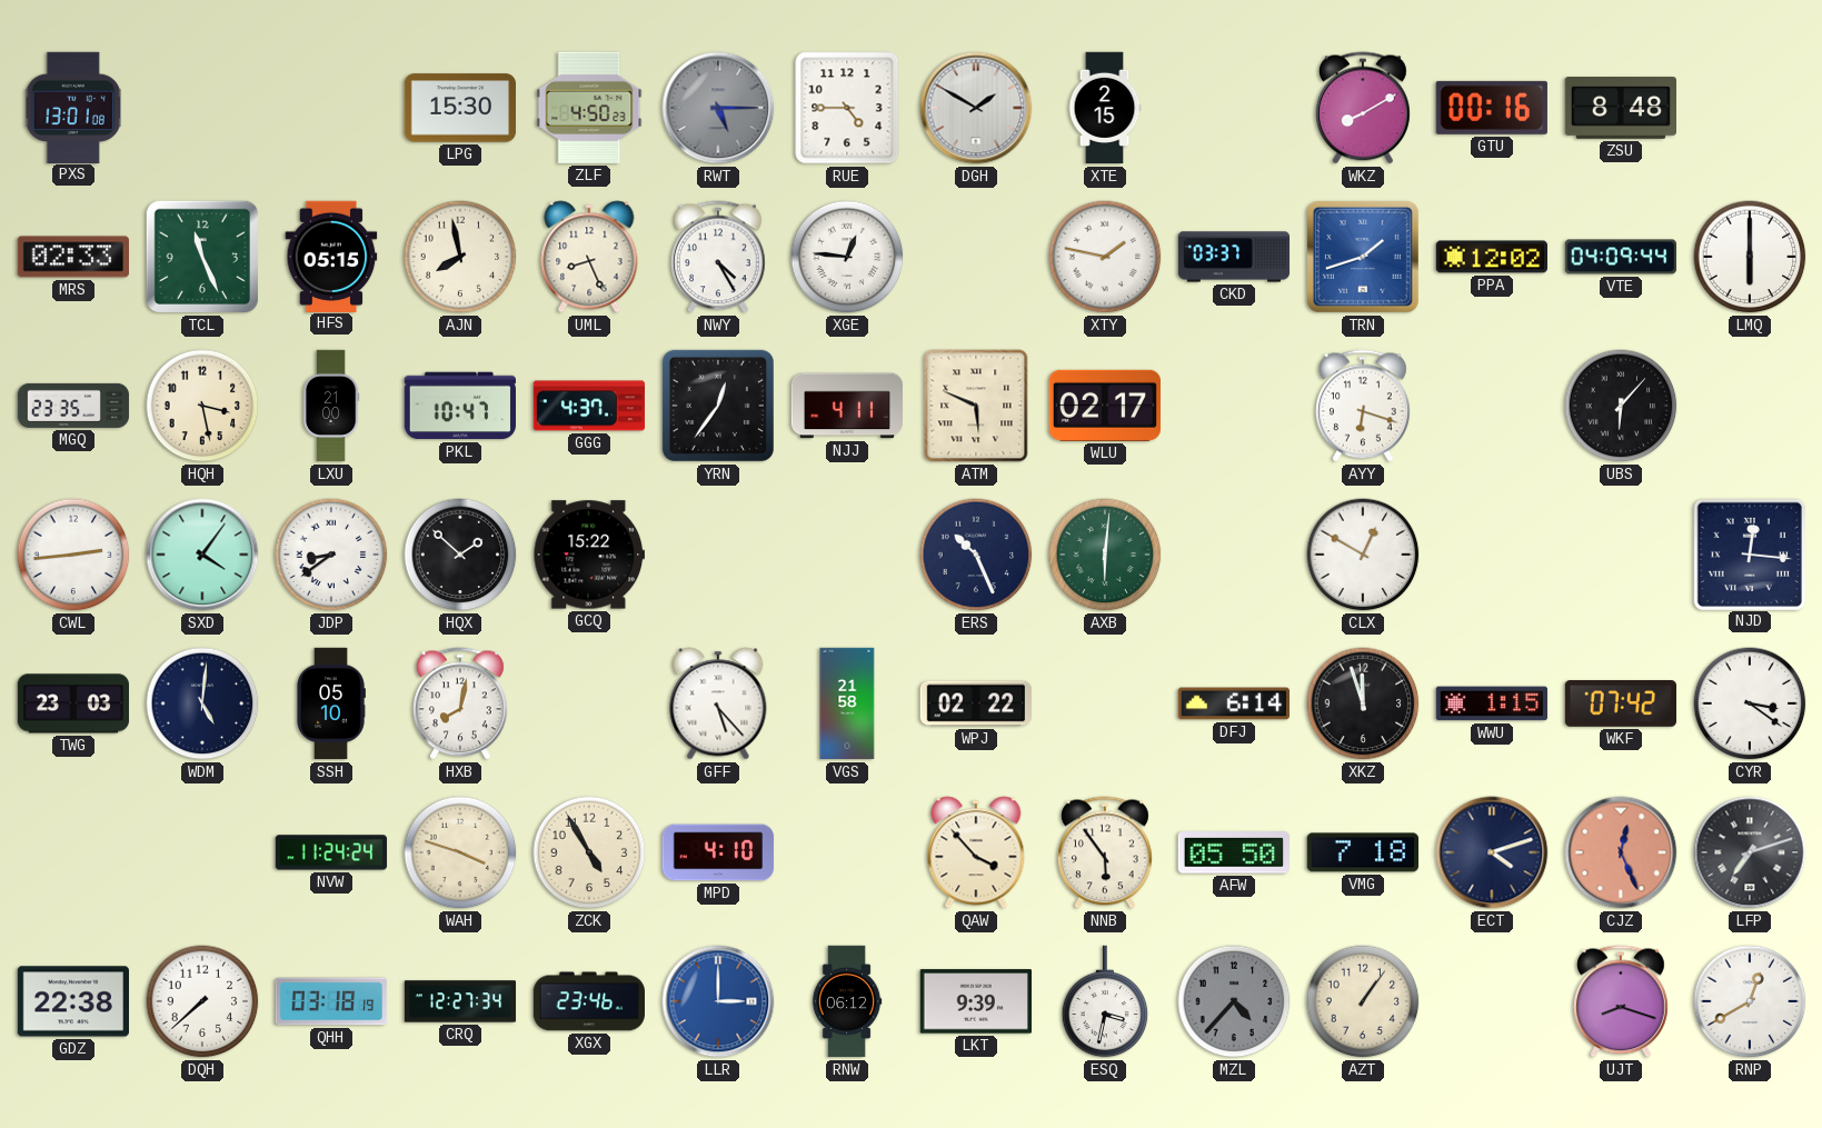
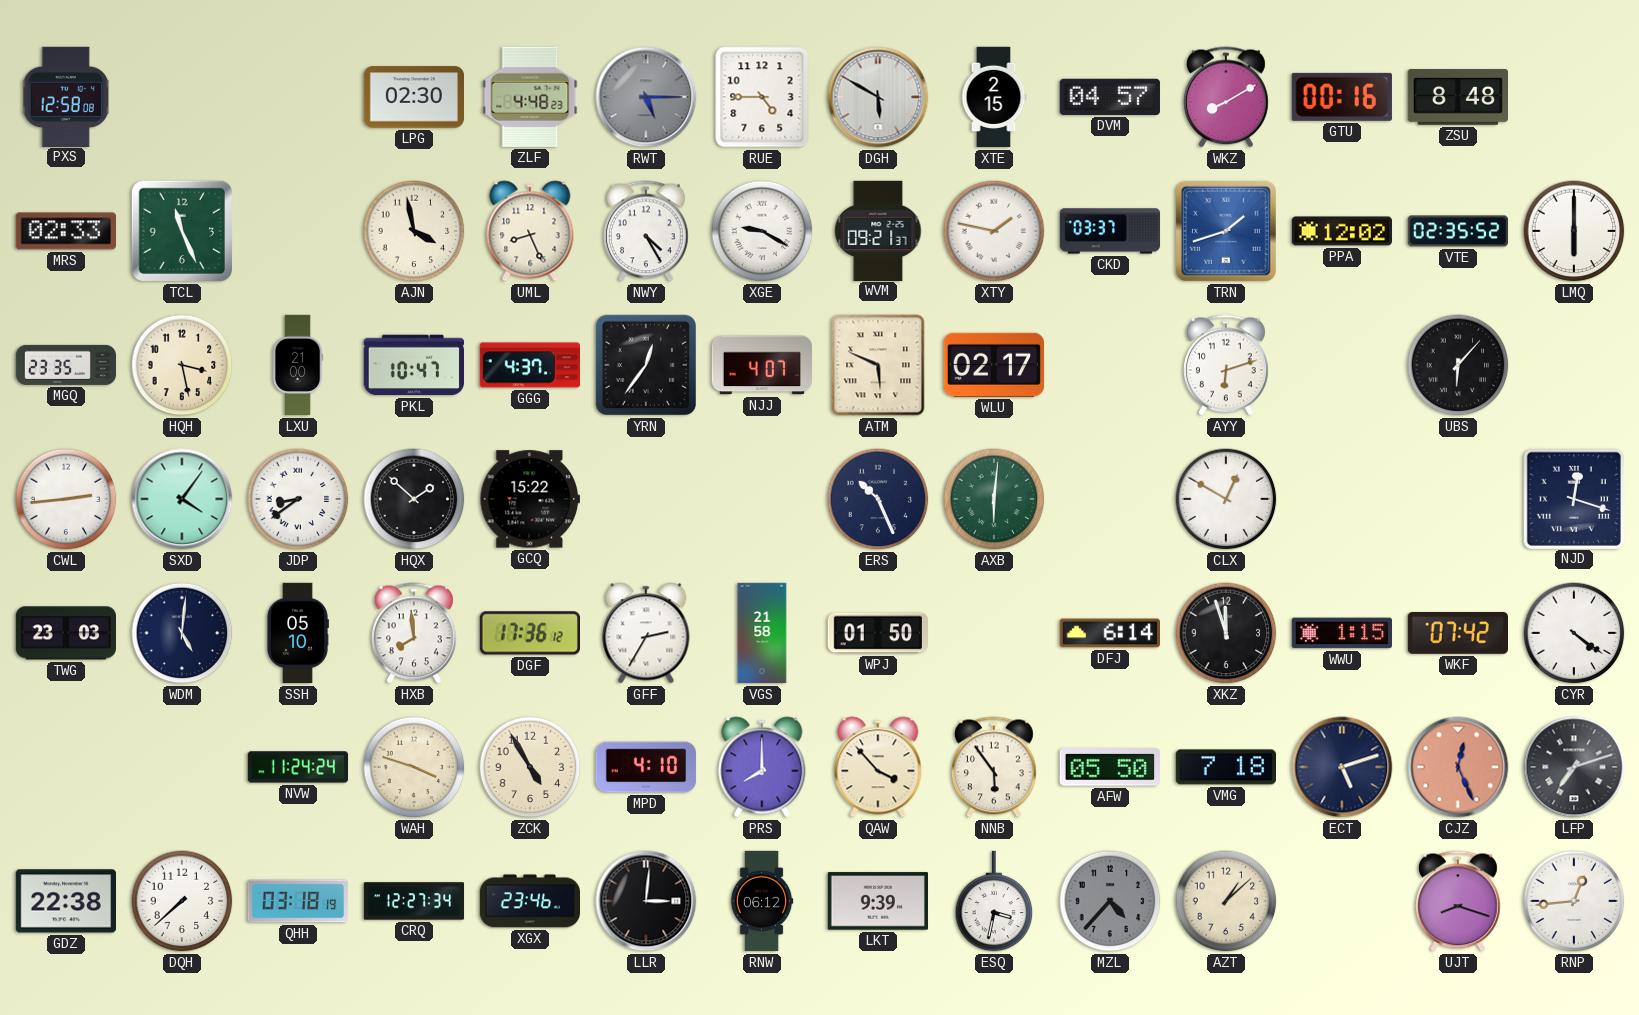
PXS: 13:01 -> 12:58
LPG: 15:30 -> 02:30
ZLF: 4:50 -> 4:48
DGH: 1:50 -> 5:50
DVM: none -> 04:57
HFS: 05:15 -> none
AJN: 7:58 -> 3:58
XGE: 12:46 -> 9:20
WVM: none -> 09:21
VTE: 04:09 -> 02:35
NJJ: 4:11 -> 4:07
AYY: 6:18 -> 6:12
NJD: 12:16 -> 12:18
HXB: 8:02 -> 7:59
DGF: none -> 17:36
GFF: 5:23 -> 2:35
WPJ: 02:22 -> 01:50
CYR: 3:21 -> 4:21
PRS: none -> 8:00
ECT: 4:12 -> 5:12
LLR: 3:00 -> 3:01
LLR dial: blue -> black
AZT: 1:06 -> 1:08
RNP: 12:40 -> 12:44
